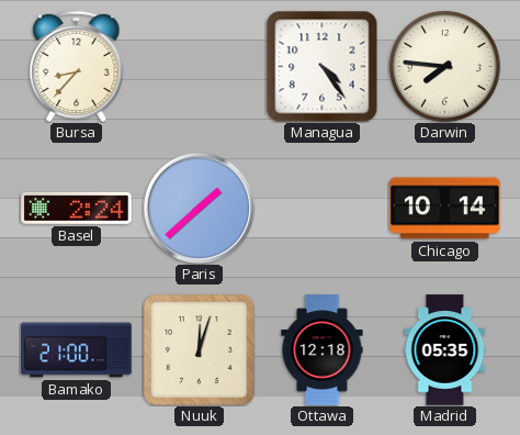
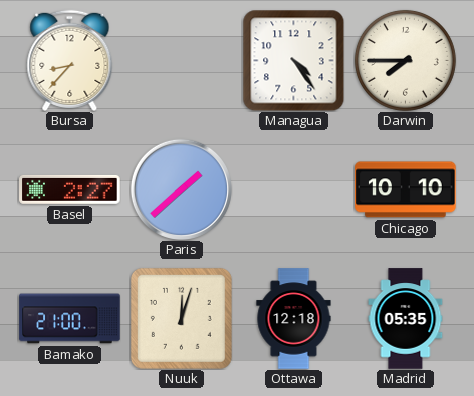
Darwin: 7:46 -> 7:45
Basel: 2:24 -> 2:27
Chicago: 10:14 -> 10:10
